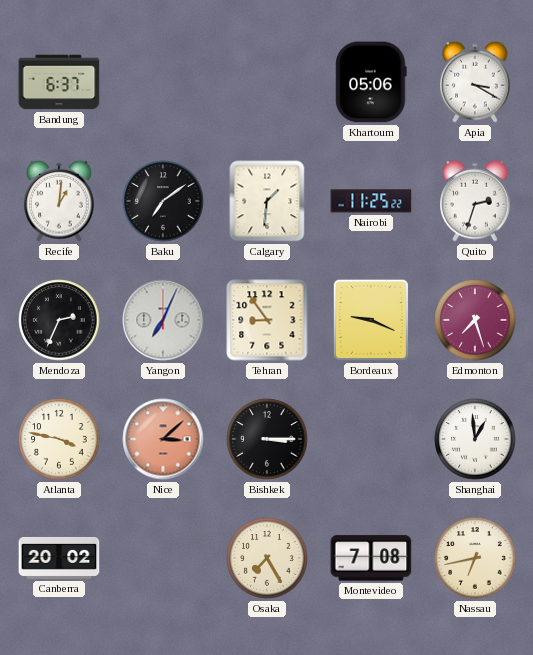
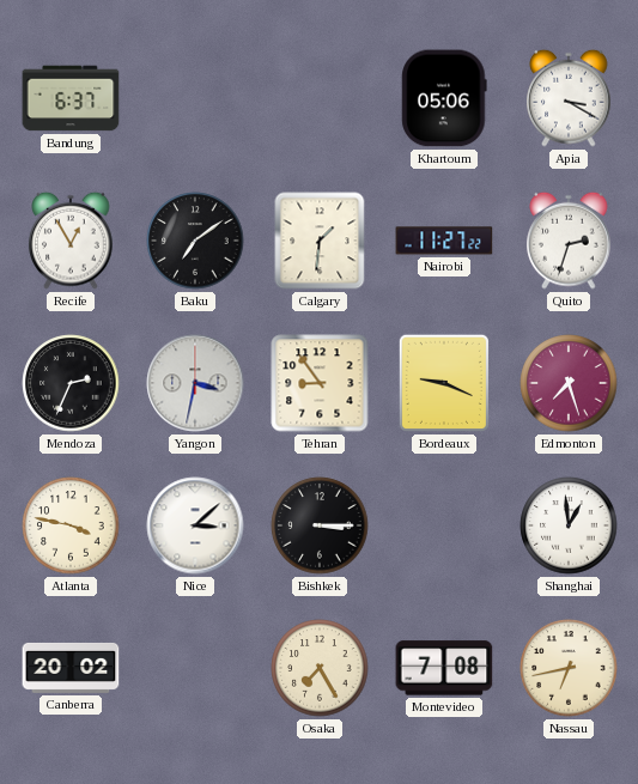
Recife: 1:01 -> 12:55
Nairobi: 11:25 -> 11:27
Yangon: 7:04 -> 3:32
Nice dial: salmon -> white
